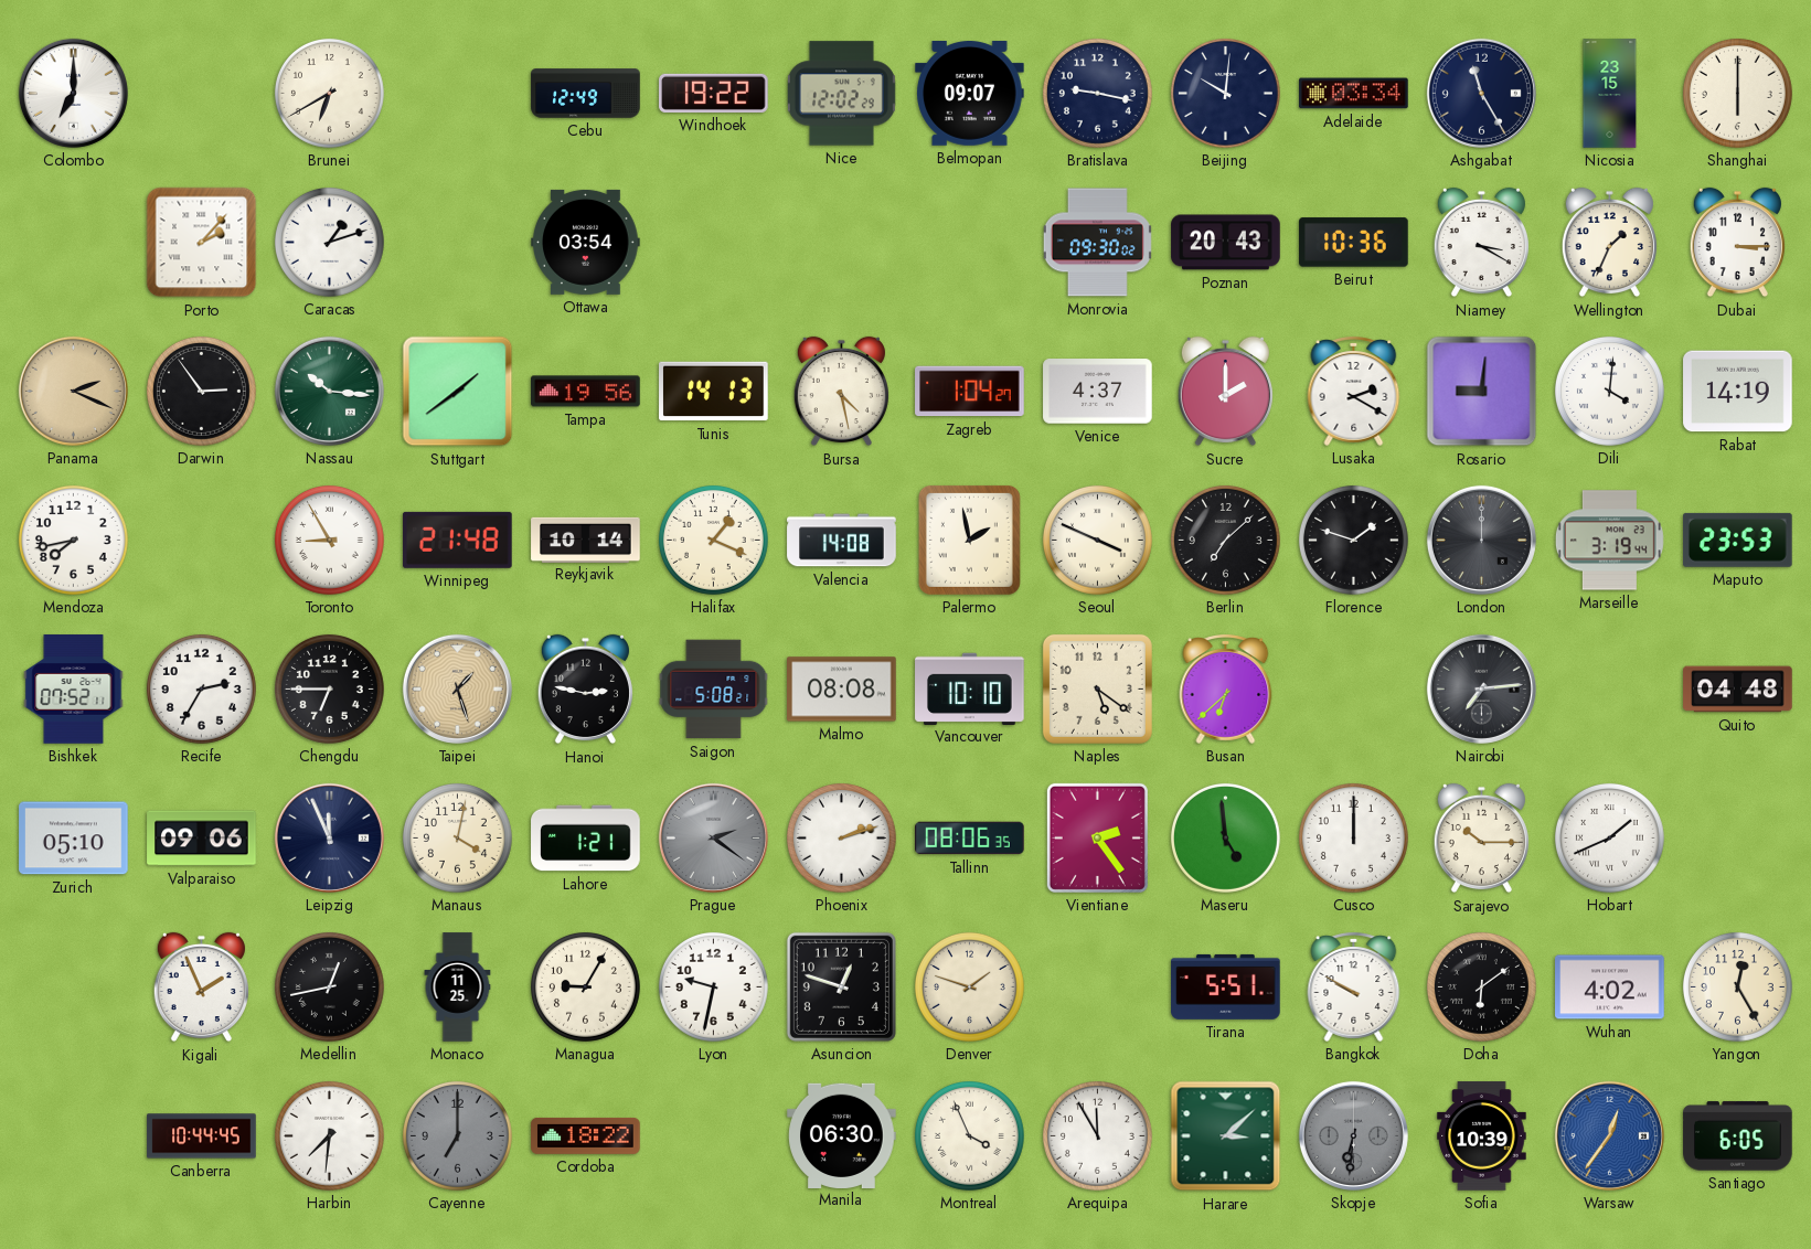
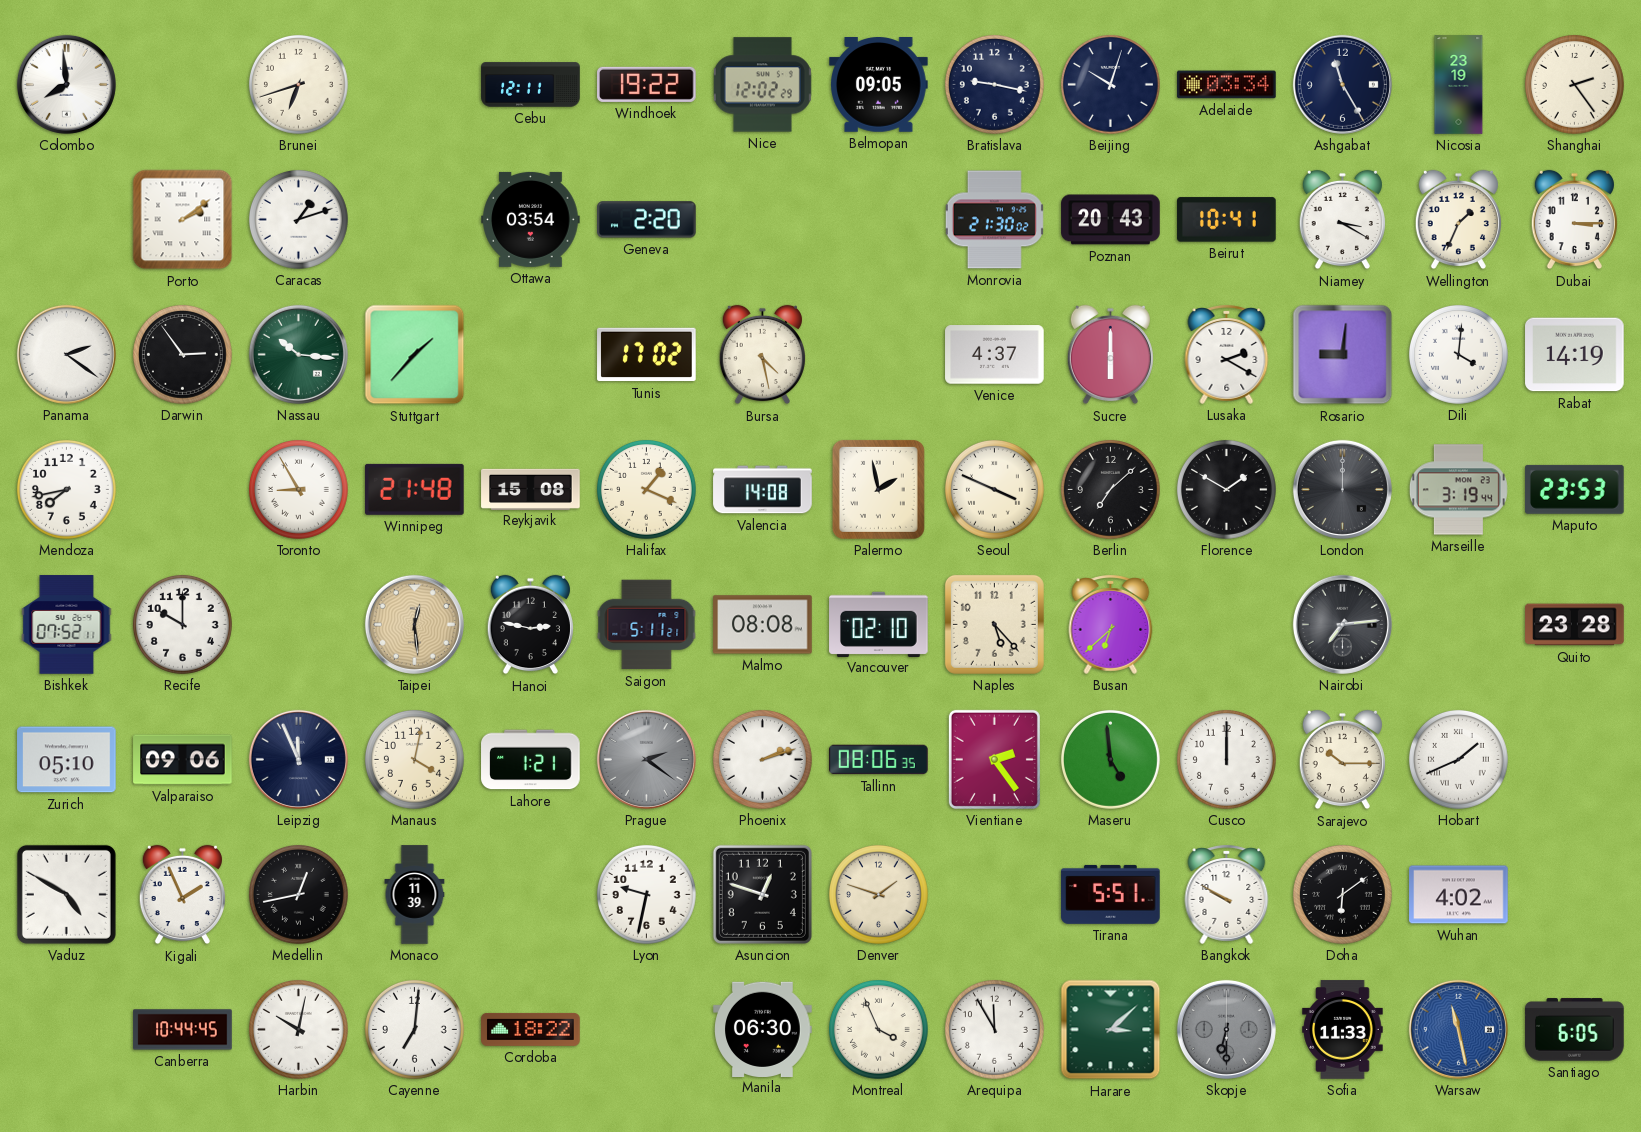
Colombo: 7:00 -> 7:59
Brunei: 6:40 -> 6:42
Cebu: 12:49 -> 12:11
Belmopan: 09:07 -> 09:05
Beijing: 10:01 -> 10:03
Nicosia: 23:15 -> 23:19
Shanghai: 6:00 -> 2:24
Porto: 2:07 -> 2:09
Geneva: none -> 2:20
Monrovia: 09:30 -> 21:30
Beirut: 10:36 -> 10:41
Panama: 2:19 -> 2:21
Panama dial: champagne -> white
Stuttgart: 1:39 -> 1:37
Tampa: 19:56 -> none
Tunis: 14:13 -> 17:02
Zagreb: 1:04 -> none
Sucre: 2:00 -> 6:00
Reykjavik: 10:14 -> 15:08
Florence: 1:48 -> 1:50
Recife: 2:35 -> 10:00
Chengdu: 6:45 -> none
Taipei: 1:27 -> 12:29
Saigon: 5:08 -> 5:11
Vancouver: 10:10 -> 02:10
Naples: 5:21 -> 5:23
Quito: 04:48 -> 23:28
Vaduz: none -> 4:50
Monaco: 11:25 -> 11:39
Managua: 9:05 -> none
Yangon: 12:25 -> none
Harbin: 7:31 -> 10:02
Cayenne: 7:00 -> 7:01
Cayenne dial: grey -> white
Skopje: 6:31 -> 6:30
Sofia: 10:39 -> 11:33
Warsaw: 12:36 -> 11:28
